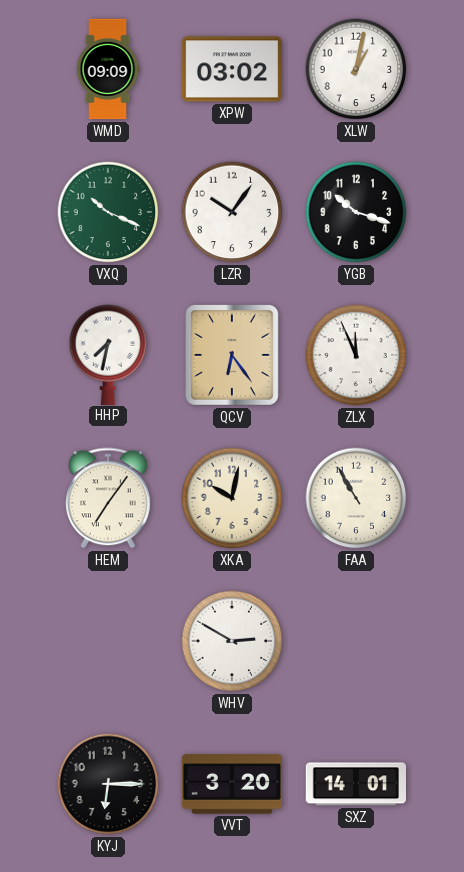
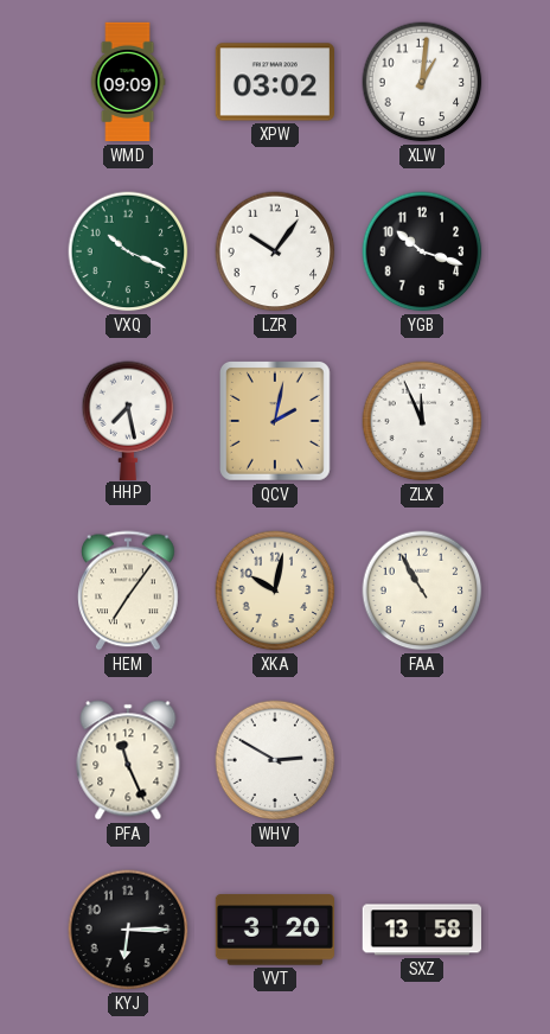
XLW: 1:02 -> 1:01
HHP: 7:32 -> 7:28
QCV: 6:24 -> 2:02
PFA: none -> 11:26
SXZ: 14:01 -> 13:58
